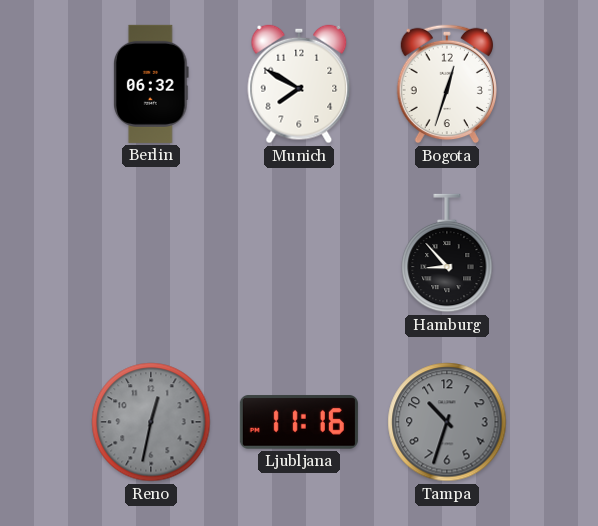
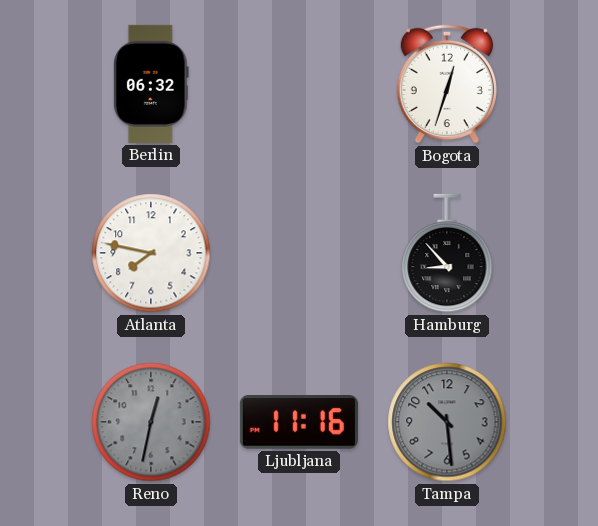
Munich: 7:50 -> none
Atlanta: none -> 7:47
Tampa: 10:33 -> 10:29
